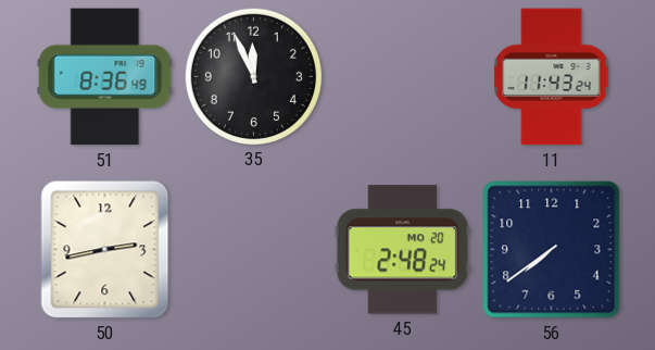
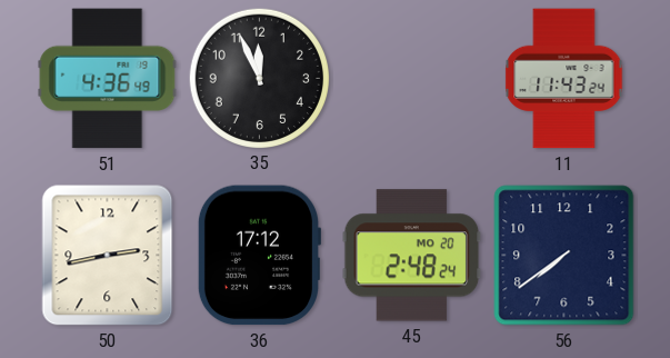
51: 8:36 -> 4:36
36: none -> 17:12
